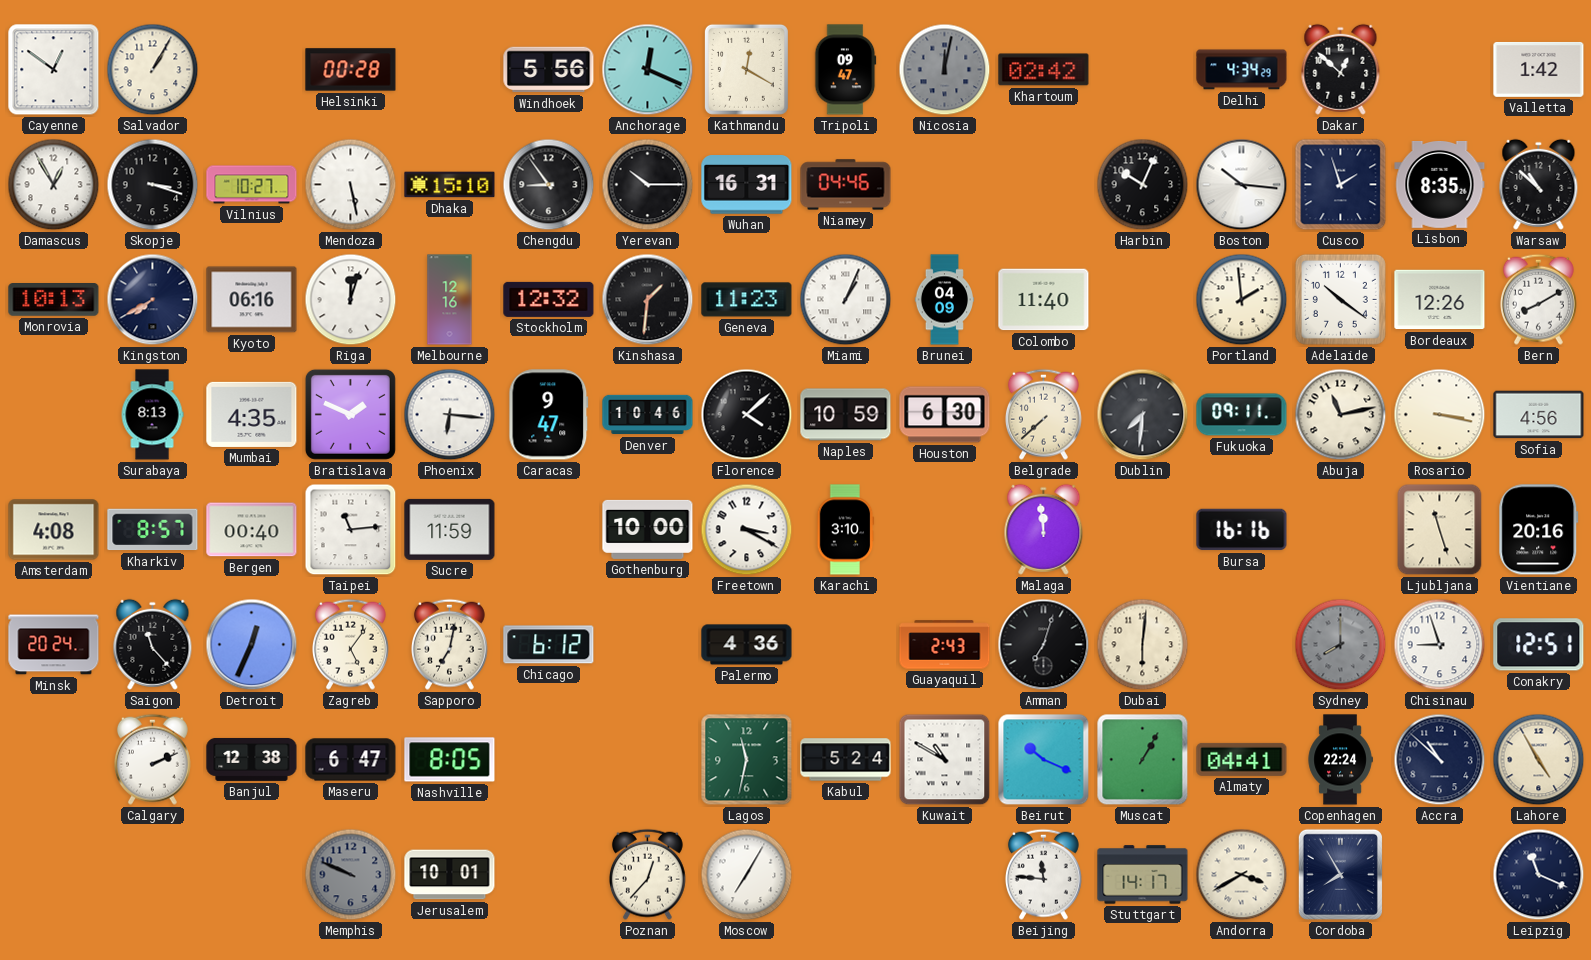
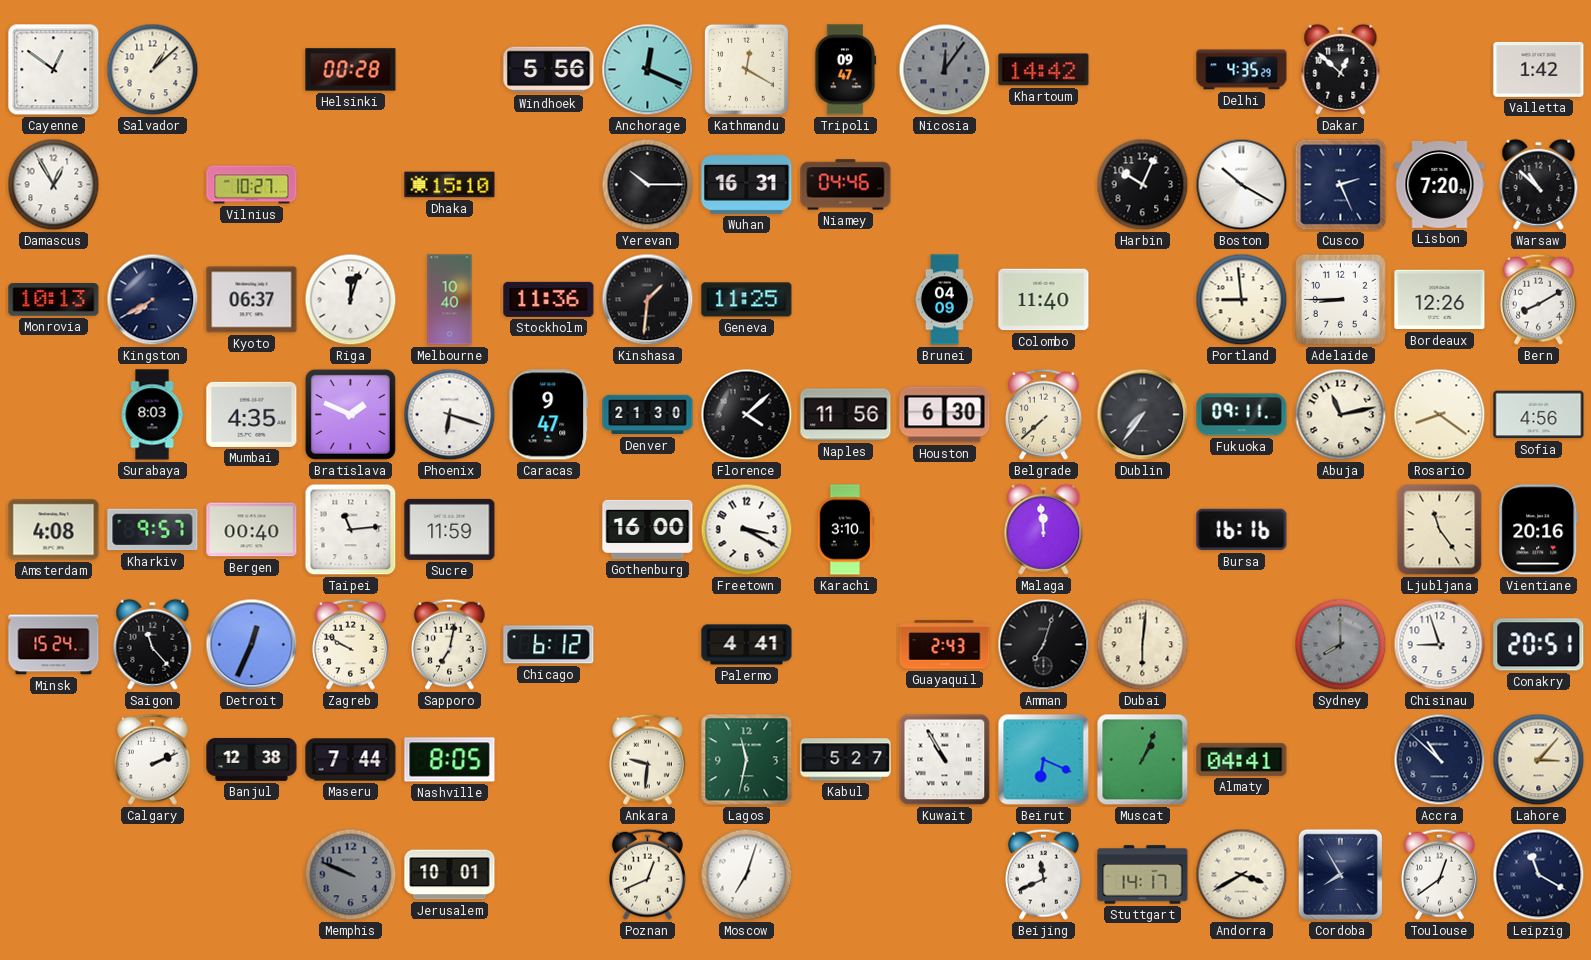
Salvador: 1:05 -> 1:08
Nicosia: 12:02 -> 12:06
Khartoum: 02:42 -> 14:42
Delhi: 4:34 -> 4:35
Skopje: 3:18 -> none
Mendoza: 5:28 -> none
Chengdu: 8:54 -> none
Boston: 10:16 -> 10:20
Cusco: 1:57 -> 2:26
Lisbon: 8:35 -> 7:20
Kyoto: 06:16 -> 06:37
Melbourne: 12:16 -> 10:40
Stockholm: 12:32 -> 11:36
Geneva: 11:23 -> 11:25
Miami: 1:04 -> none
Portland: 1:59 -> 8:59
Adelaide: 10:21 -> 8:45
Surabaya: 8:13 -> 8:03
Phoenix: 6:16 -> 6:18
Denver: 10:46 -> 21:30
Naples: 10:59 -> 11:56
Dublin: 7:31 -> 7:36
Rosario: 3:17 -> 8:21
Kharkiv: 8:57 -> 9:57
Gothenburg: 10:00 -> 16:00
Ljubljana: 11:27 -> 11:24
Minsk: 20:24 -> 15:24
Zagreb: 5:06 -> 9:50
Palermo: 4:36 -> 4:41
Conakry: 12:51 -> 20:51
Maseru: 6:47 -> 7:44
Ankara: none -> 9:31
Kabul: 5:24 -> 5:27
Kuwait: 10:50 -> 10:55
Beirut: 10:19 -> 6:19
Muscat: 1:05 -> 1:04
Copenhagen: 22:24 -> none
Lahore: 4:55 -> 3:07
Poznan: 12:37 -> 12:41
Moscow: 7:05 -> 7:03
Beijing: 11:46 -> 11:41
Toulouse: none -> 12:39
Leipzig: 11:19 -> 11:20
